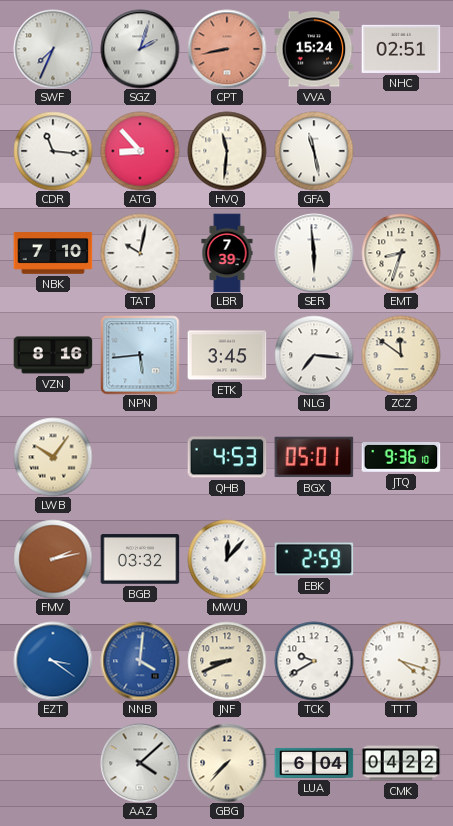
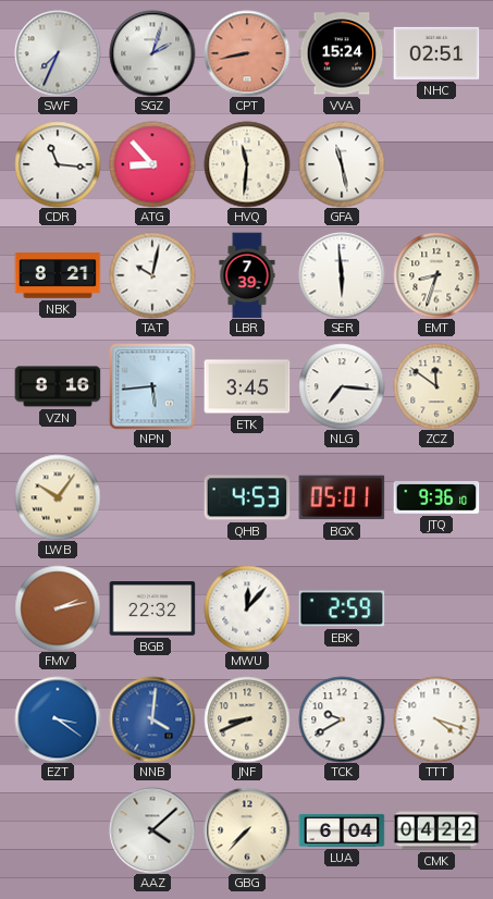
NBK: 7:10 -> 8:21
BGB: 03:32 -> 22:32
